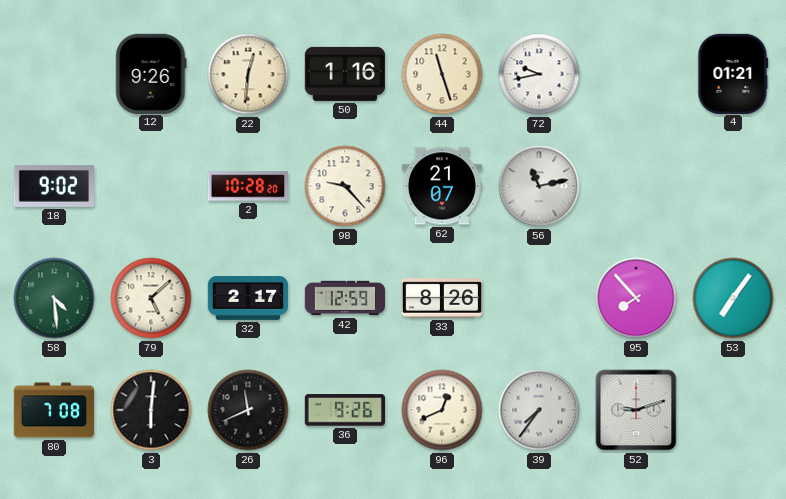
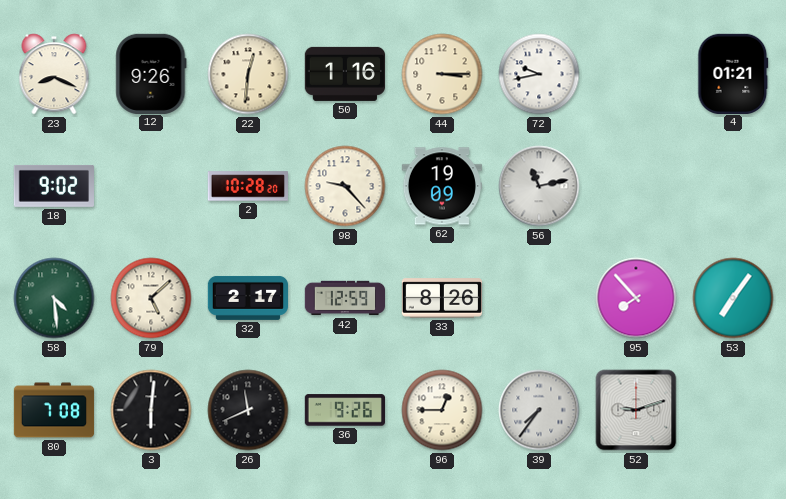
23: none -> 8:19
44: 11:27 -> 3:15
62: 21:07 -> 19:09
96: 12:41 -> 12:45
